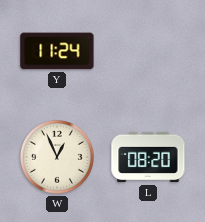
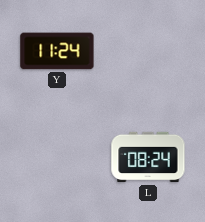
W: 12:56 -> none
L: 08:20 -> 08:24
